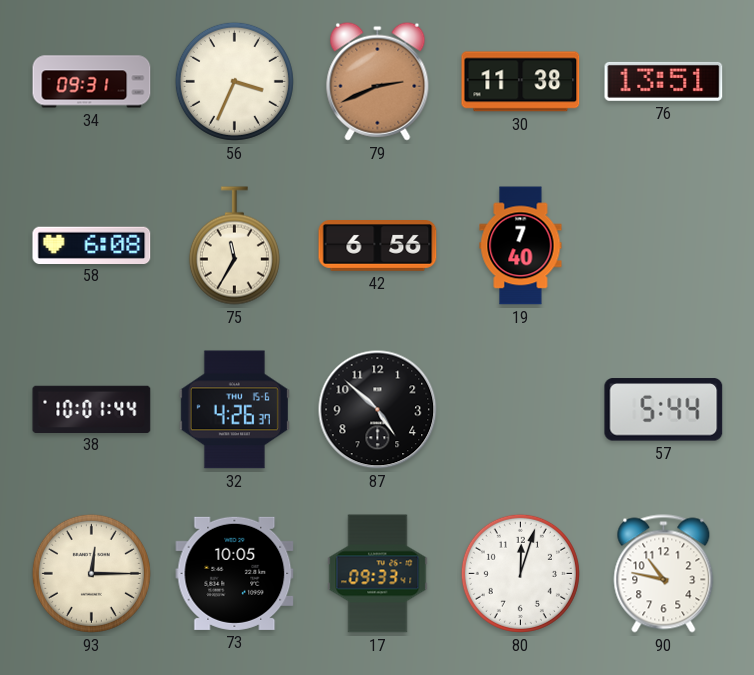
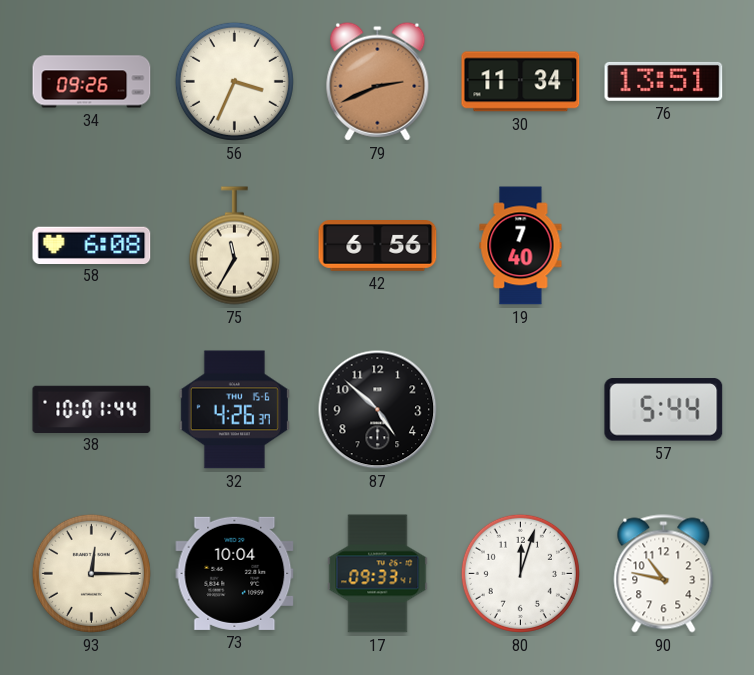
34: 09:31 -> 09:26
30: 11:38 -> 11:34
73: 10:05 -> 10:04
